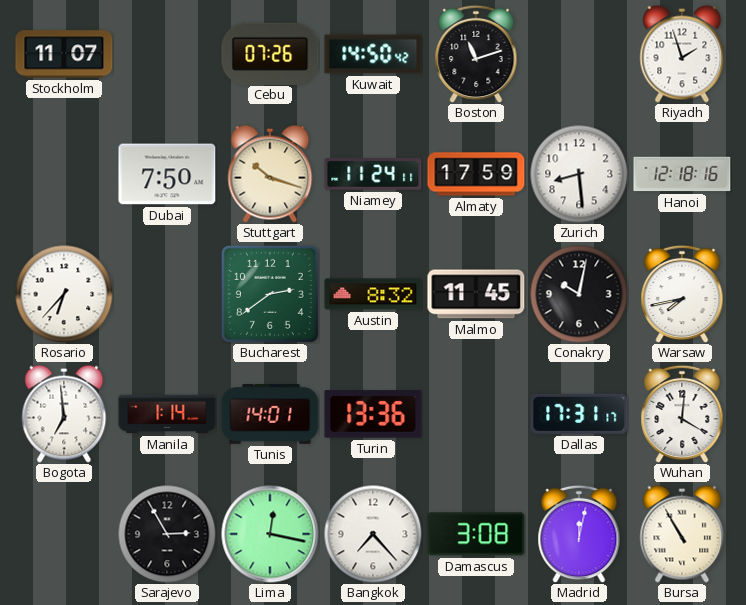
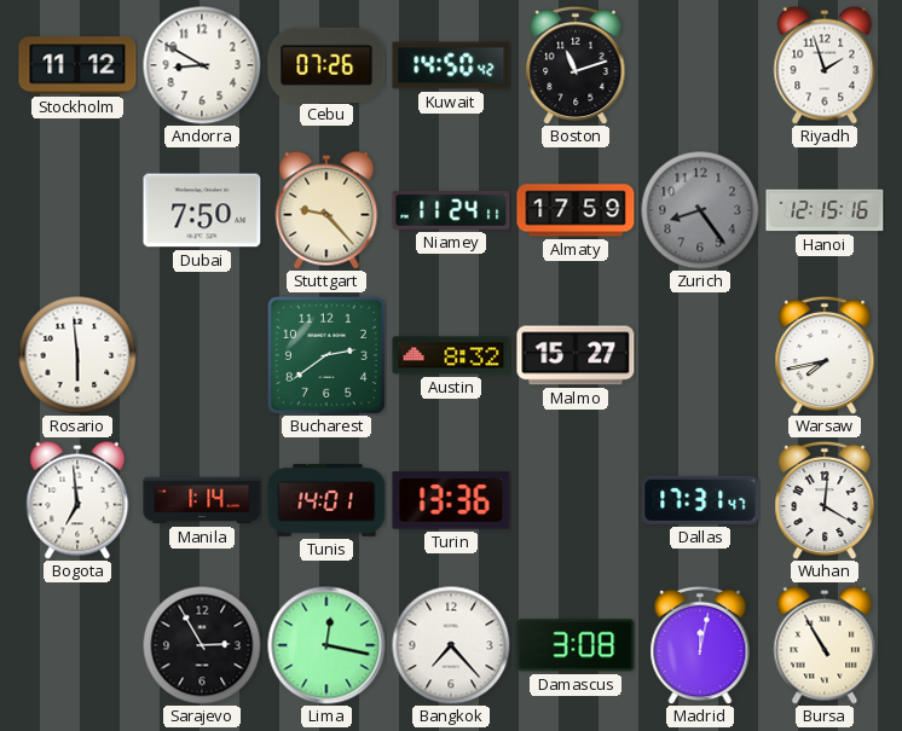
Stockholm: 11:07 -> 11:12
Andorra: none -> 8:50
Stuttgart: 10:18 -> 9:23
Zurich: 8:29 -> 8:24
Zurich dial: white -> grey
Hanoi: 12:18 -> 12:15
Rosario: 6:37 -> 5:59
Malmo: 11:45 -> 15:27
Conakry: 10:02 -> none
Dallas: 17:31:17 -> 17:31:47
